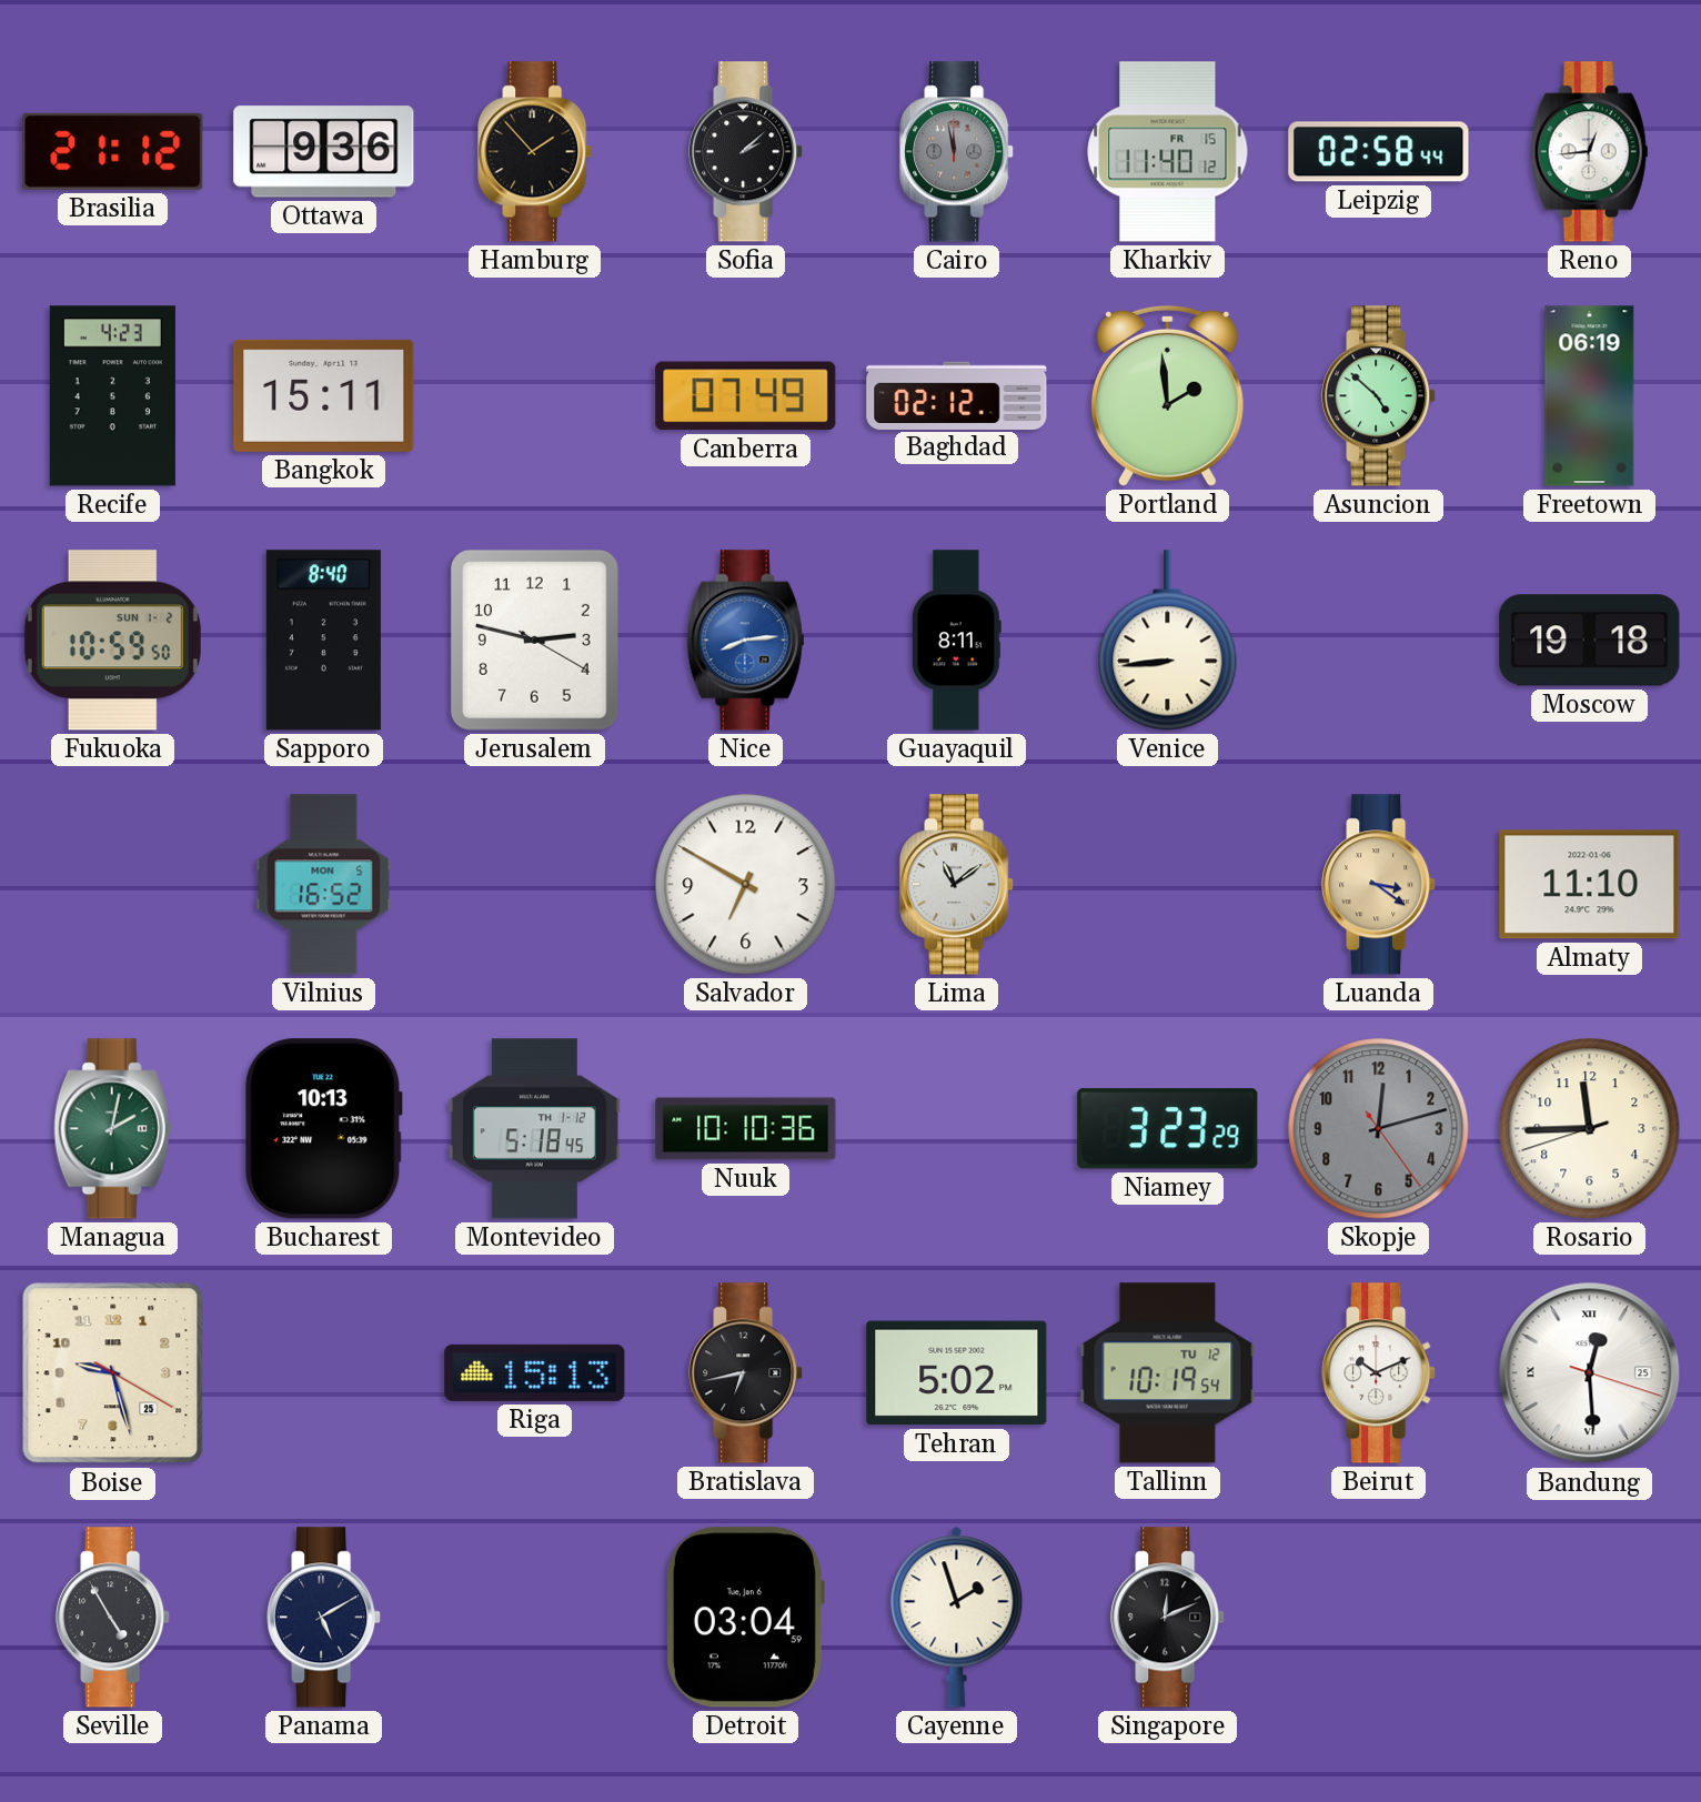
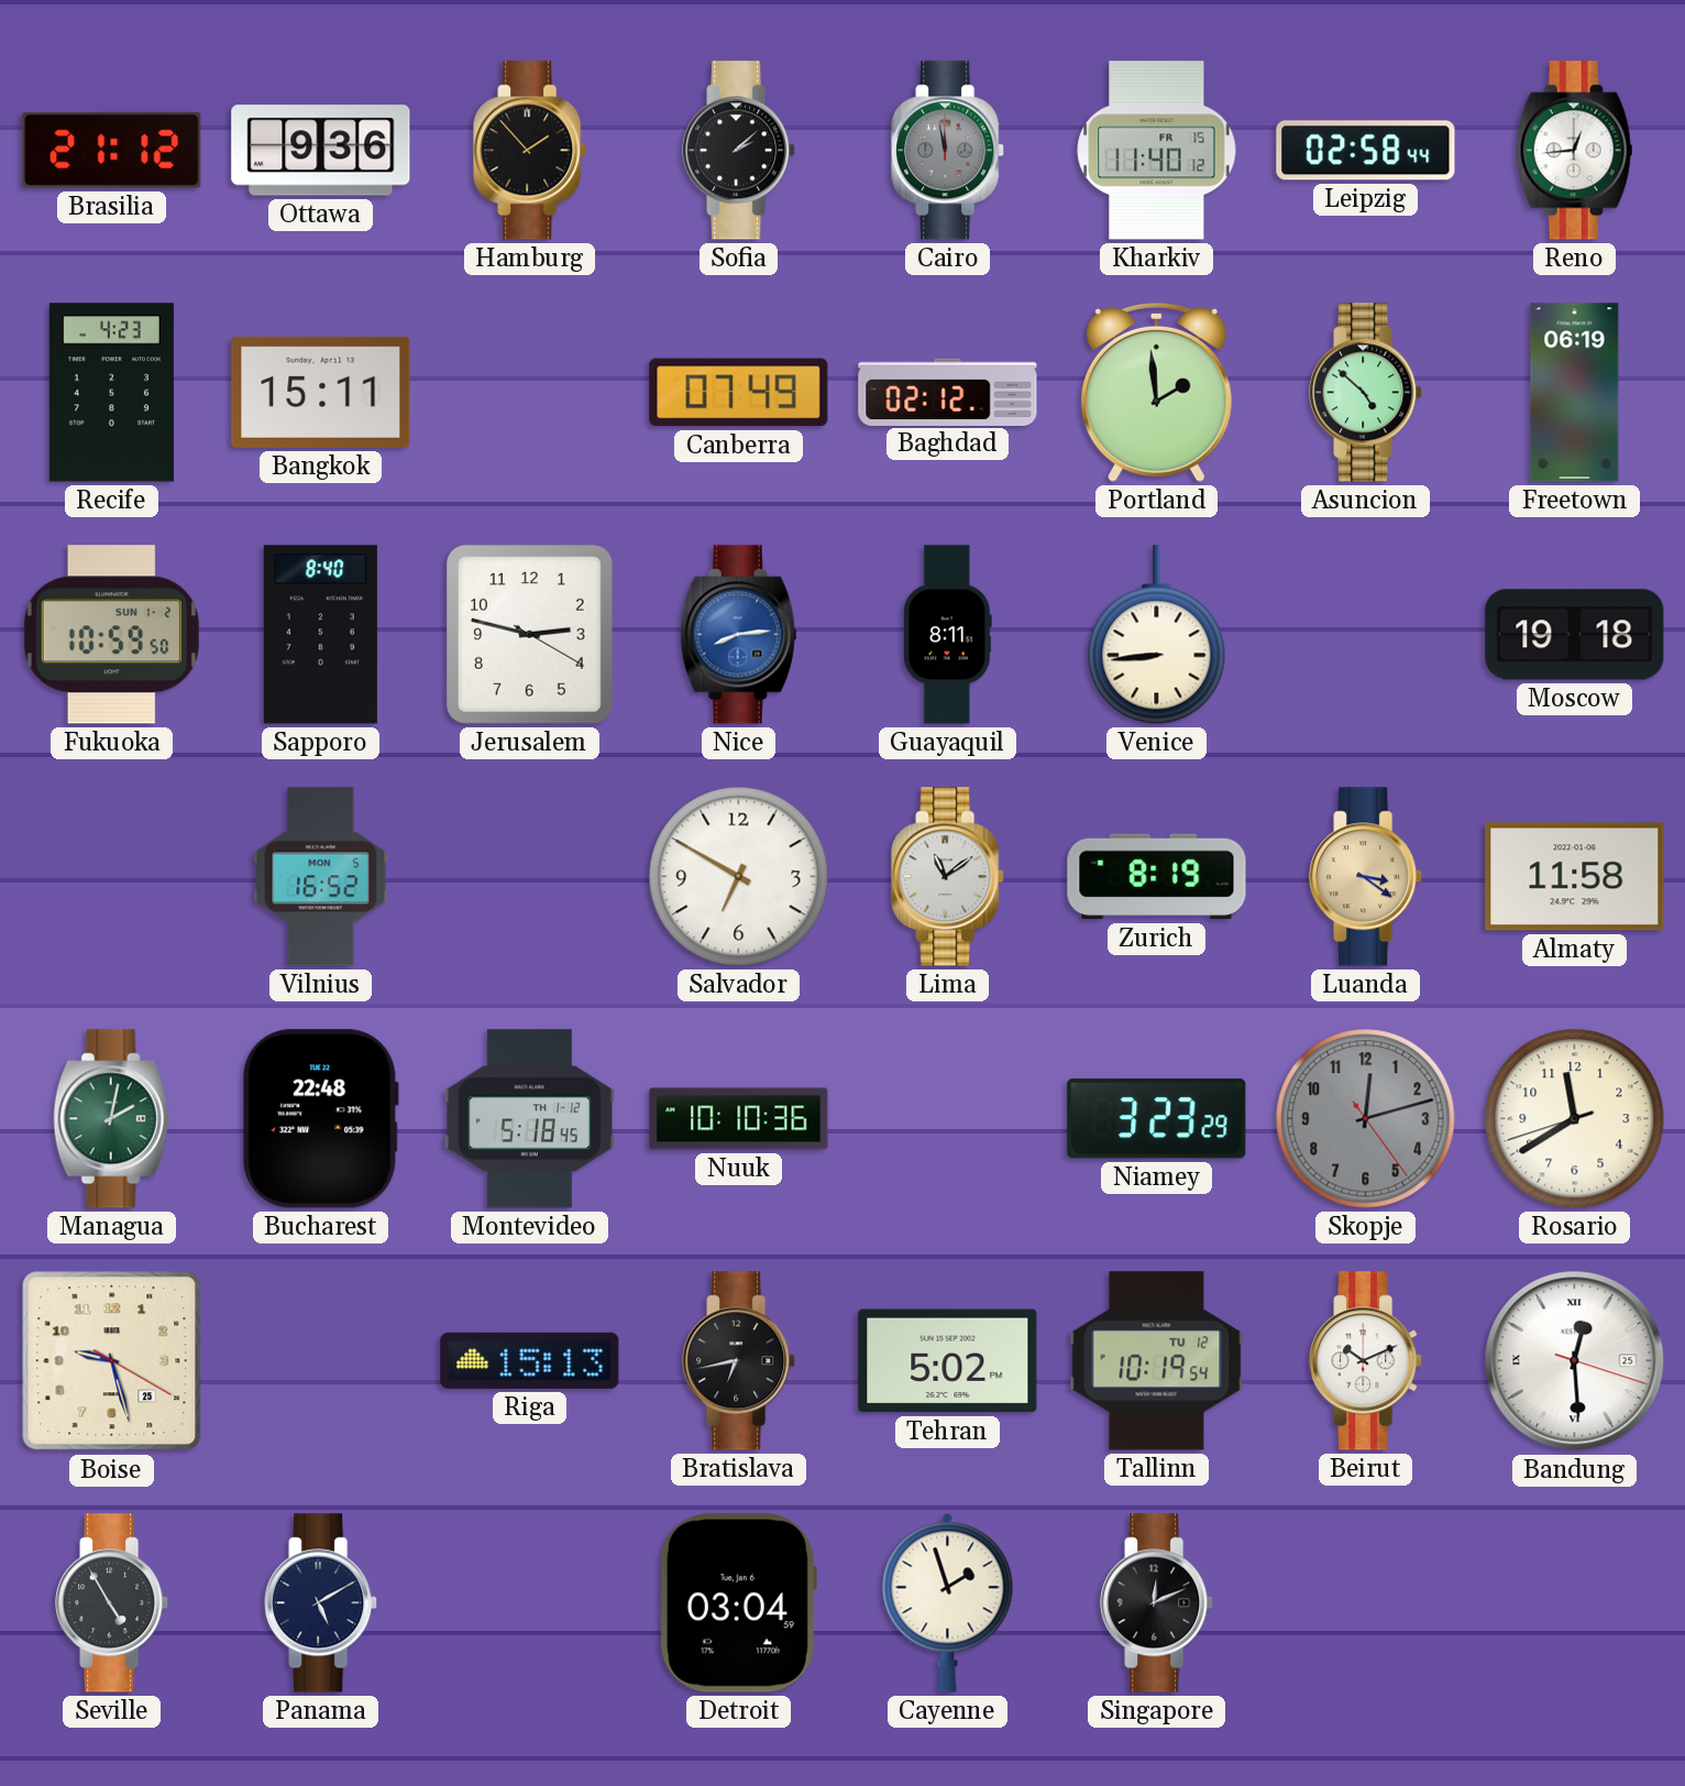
Zurich: none -> 8:19
Almaty: 11:10 -> 11:58
Bucharest: 10:13 -> 22:48
Rosario: 11:44 -> 11:39
